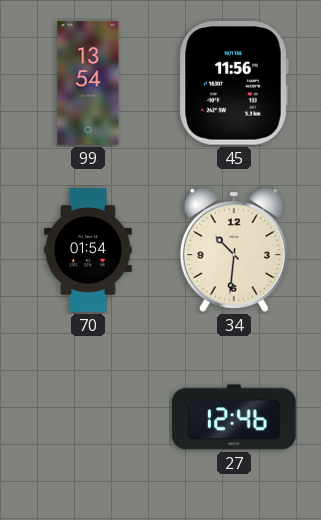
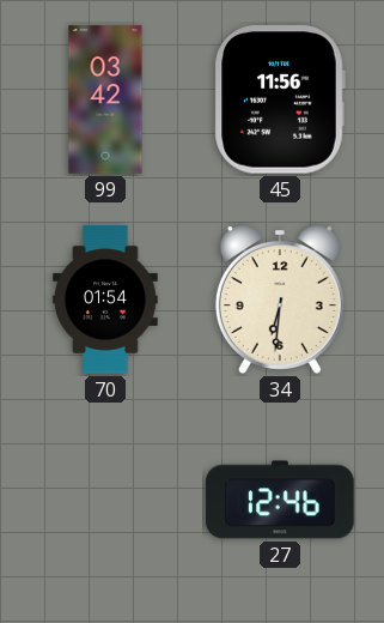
99: 13:54 -> 03:42
34: 10:31 -> 6:31
